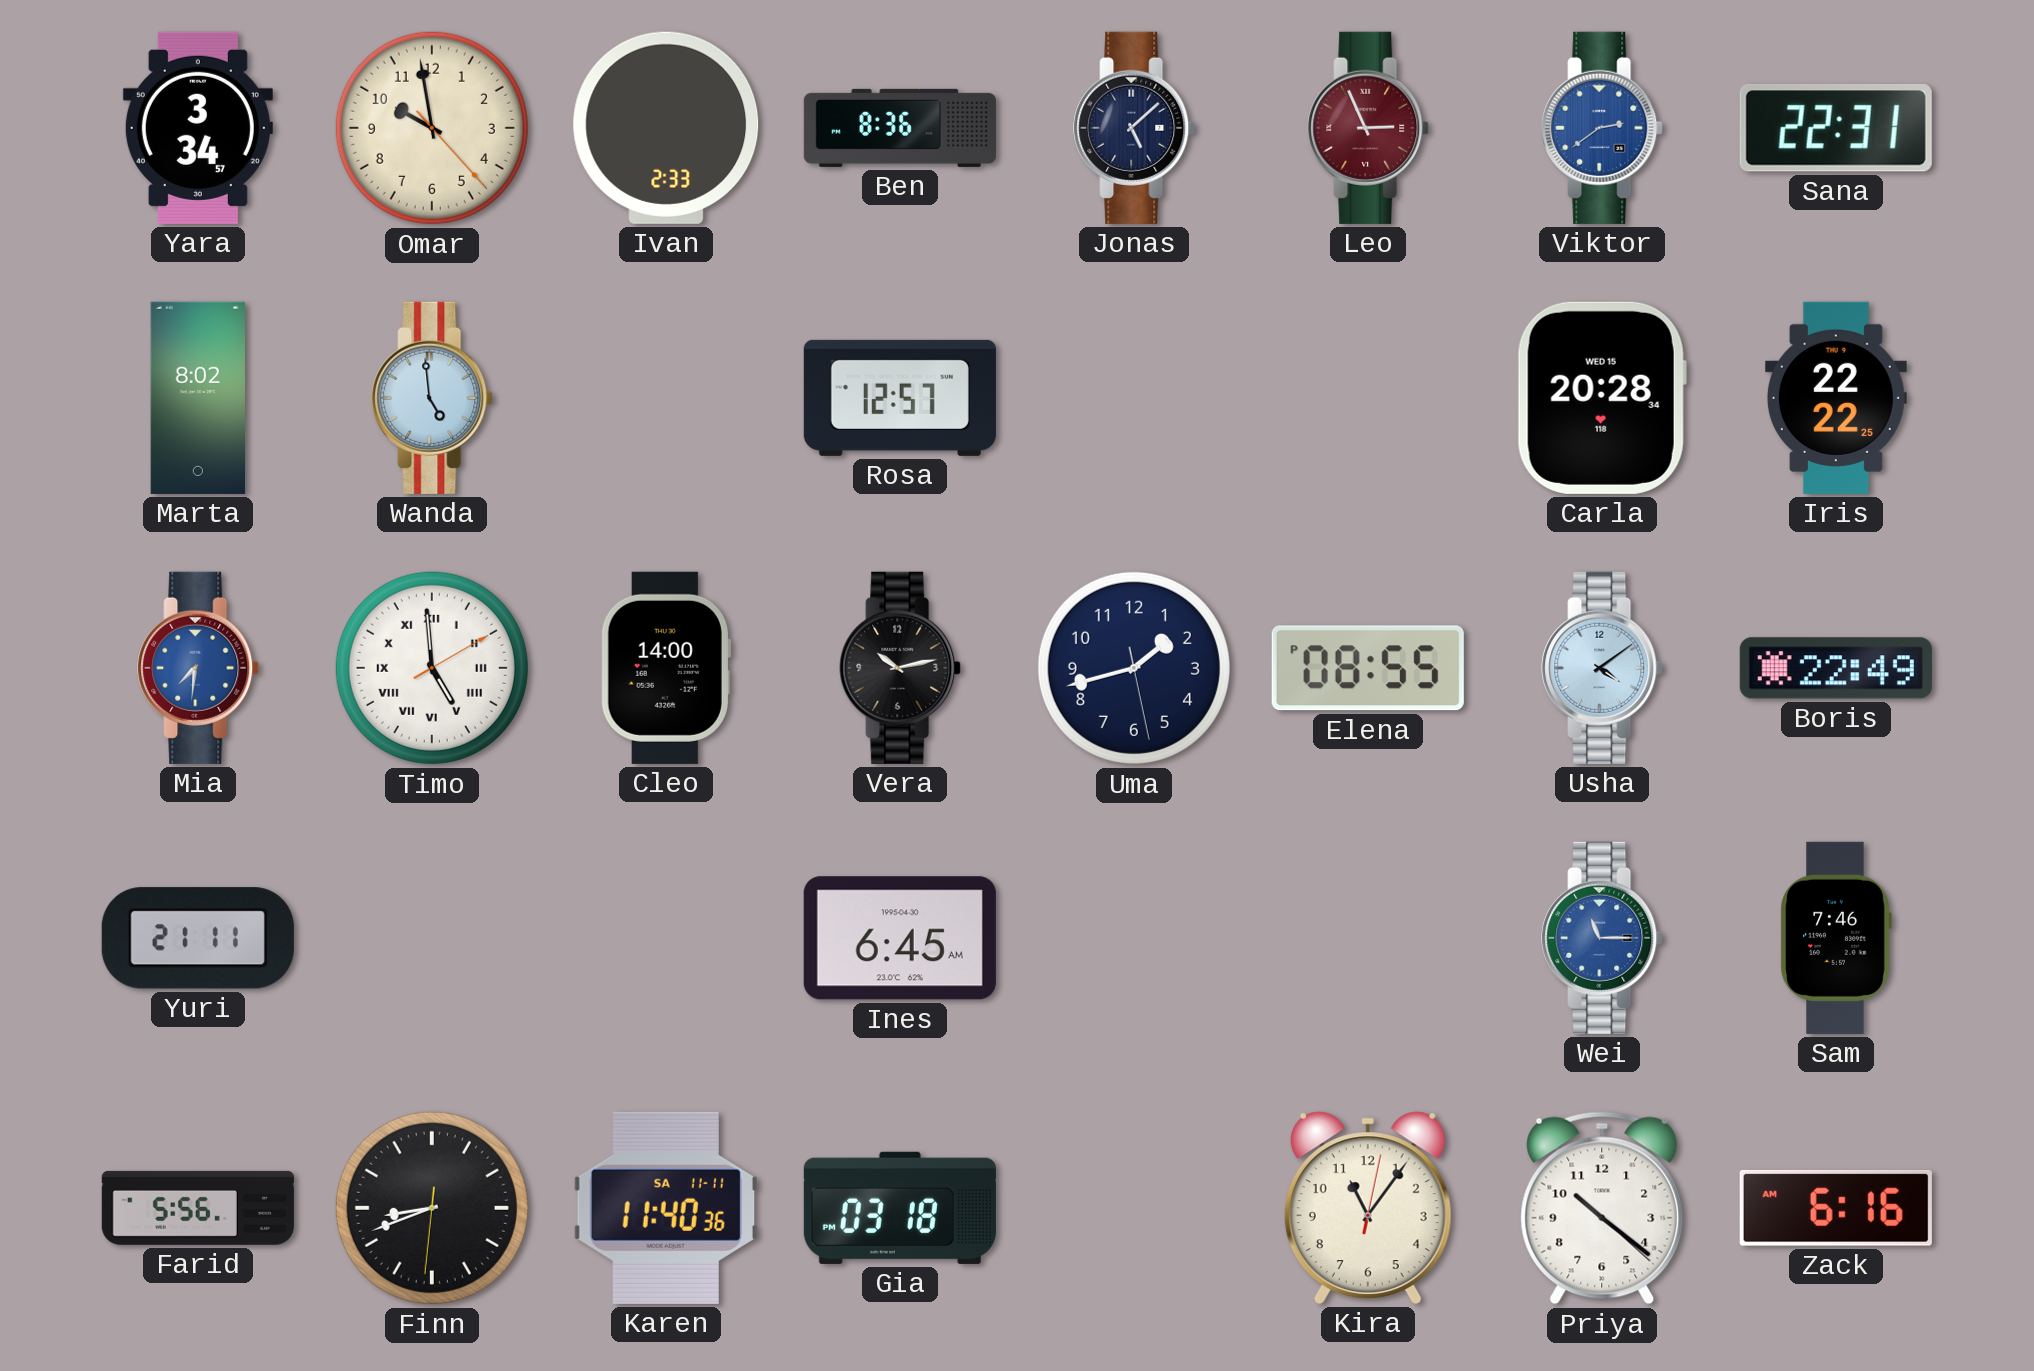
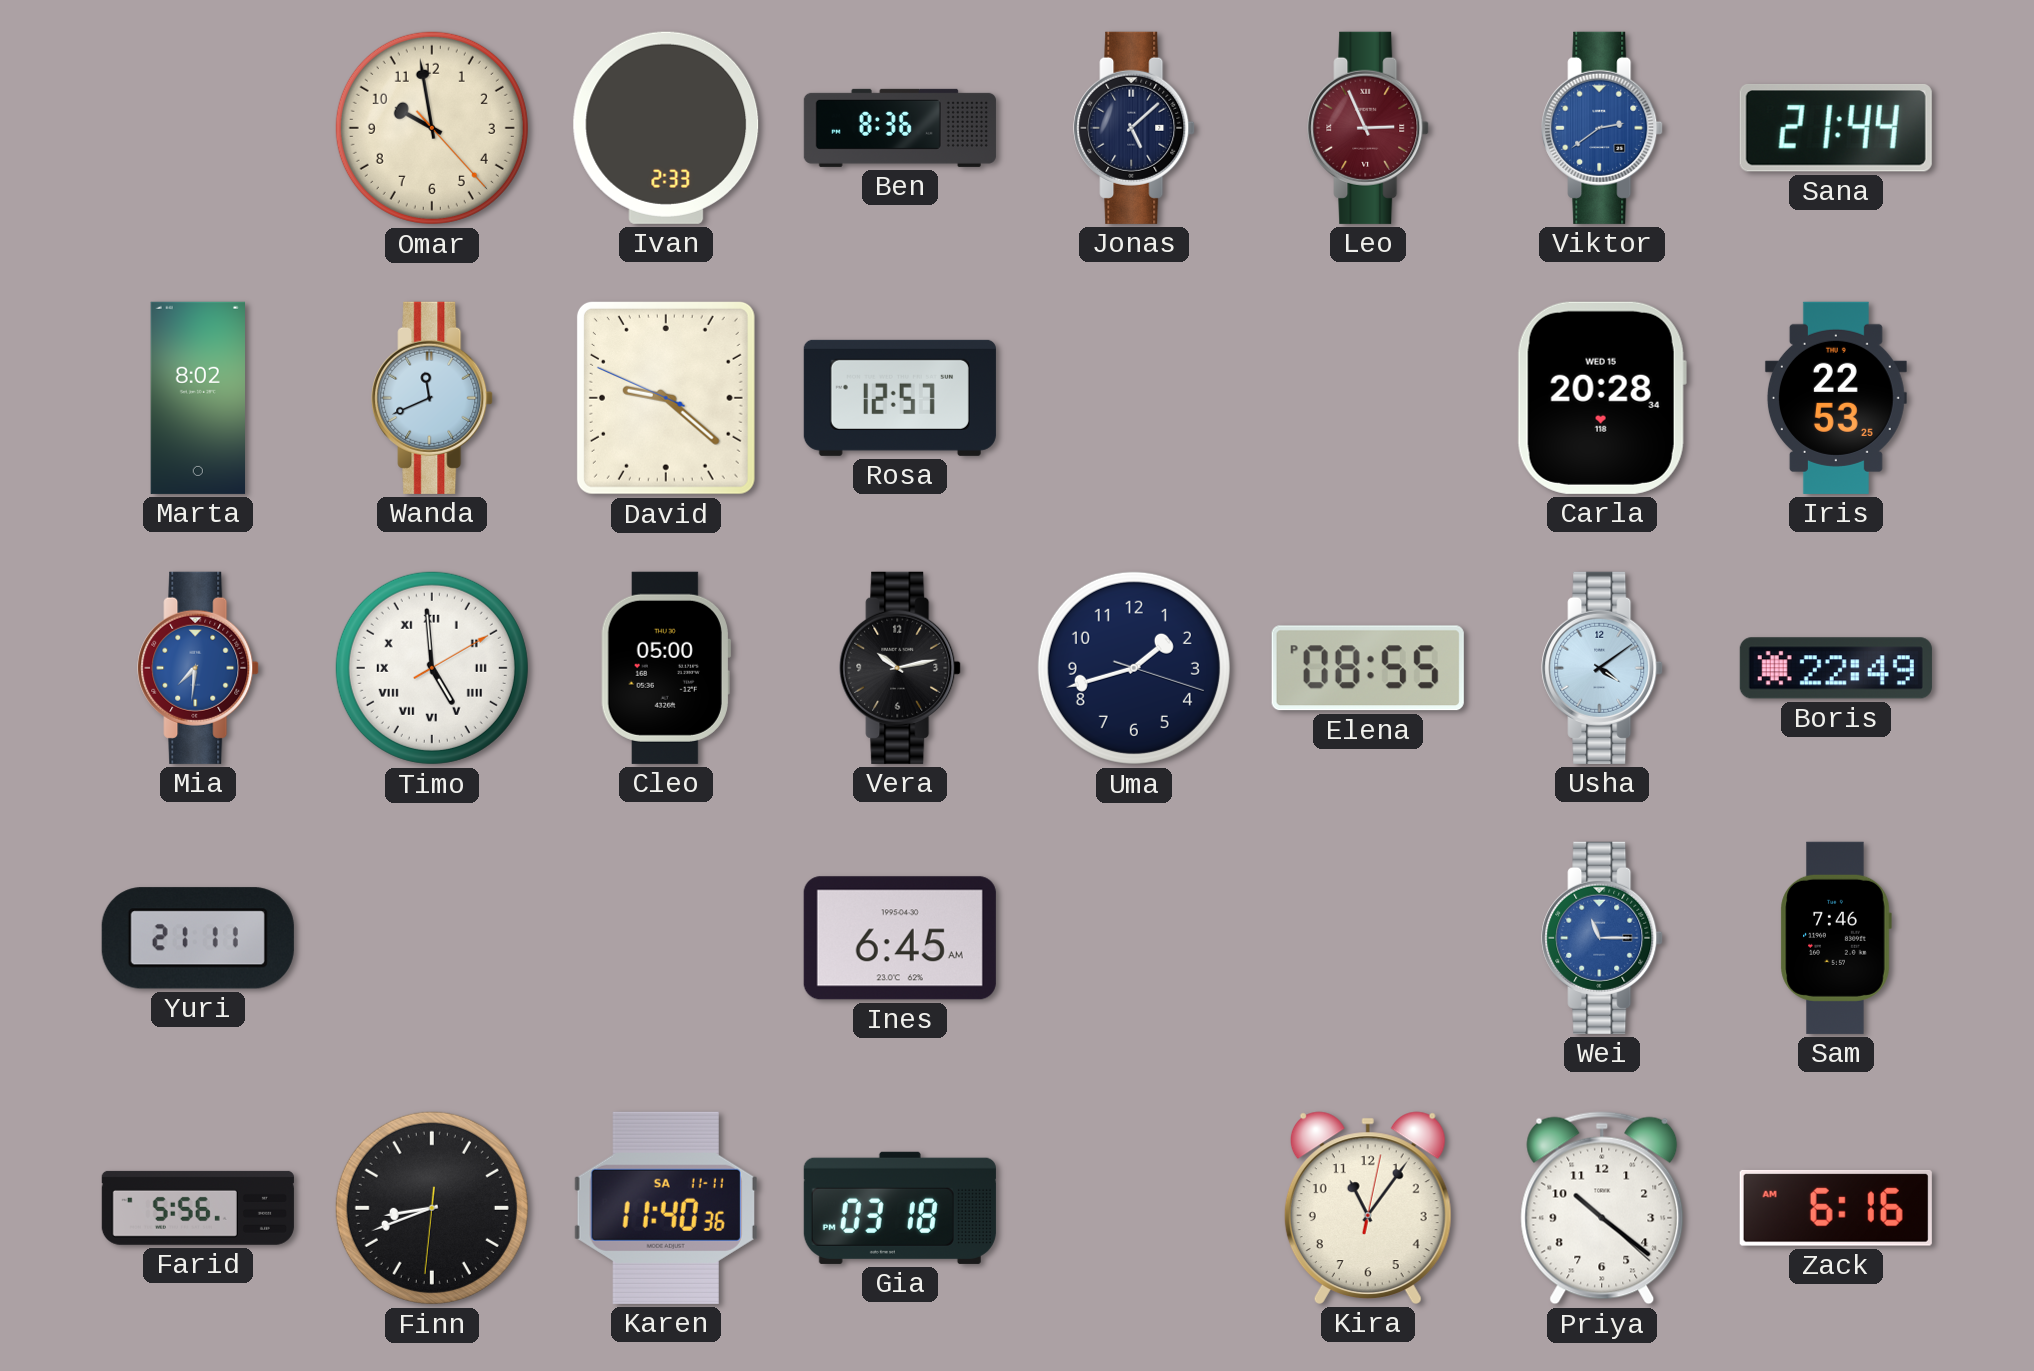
Yara: 3:34 -> none
Sana: 22:31 -> 21:44
Wanda: 4:59 -> 11:41
David: none -> 9:21
Iris: 22:22 -> 22:53
Cleo: 14:00 -> 05:00
Uma: 1:42:28 -> 1:42:18
